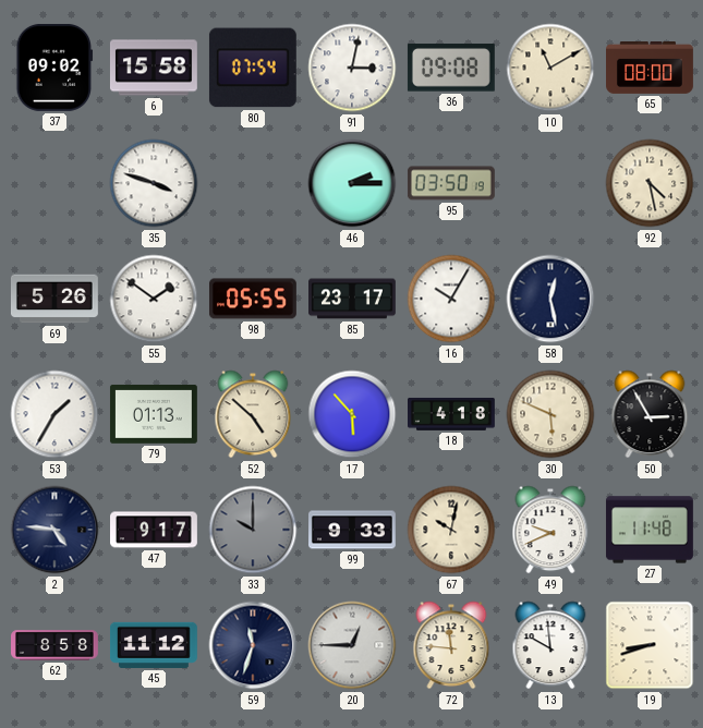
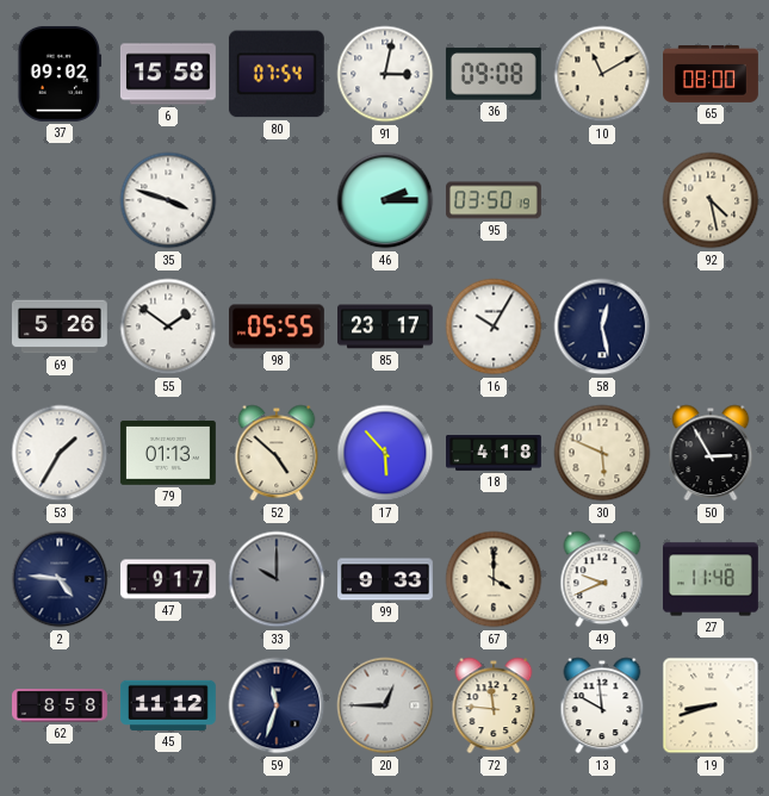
67: 10:02 -> 4:00
